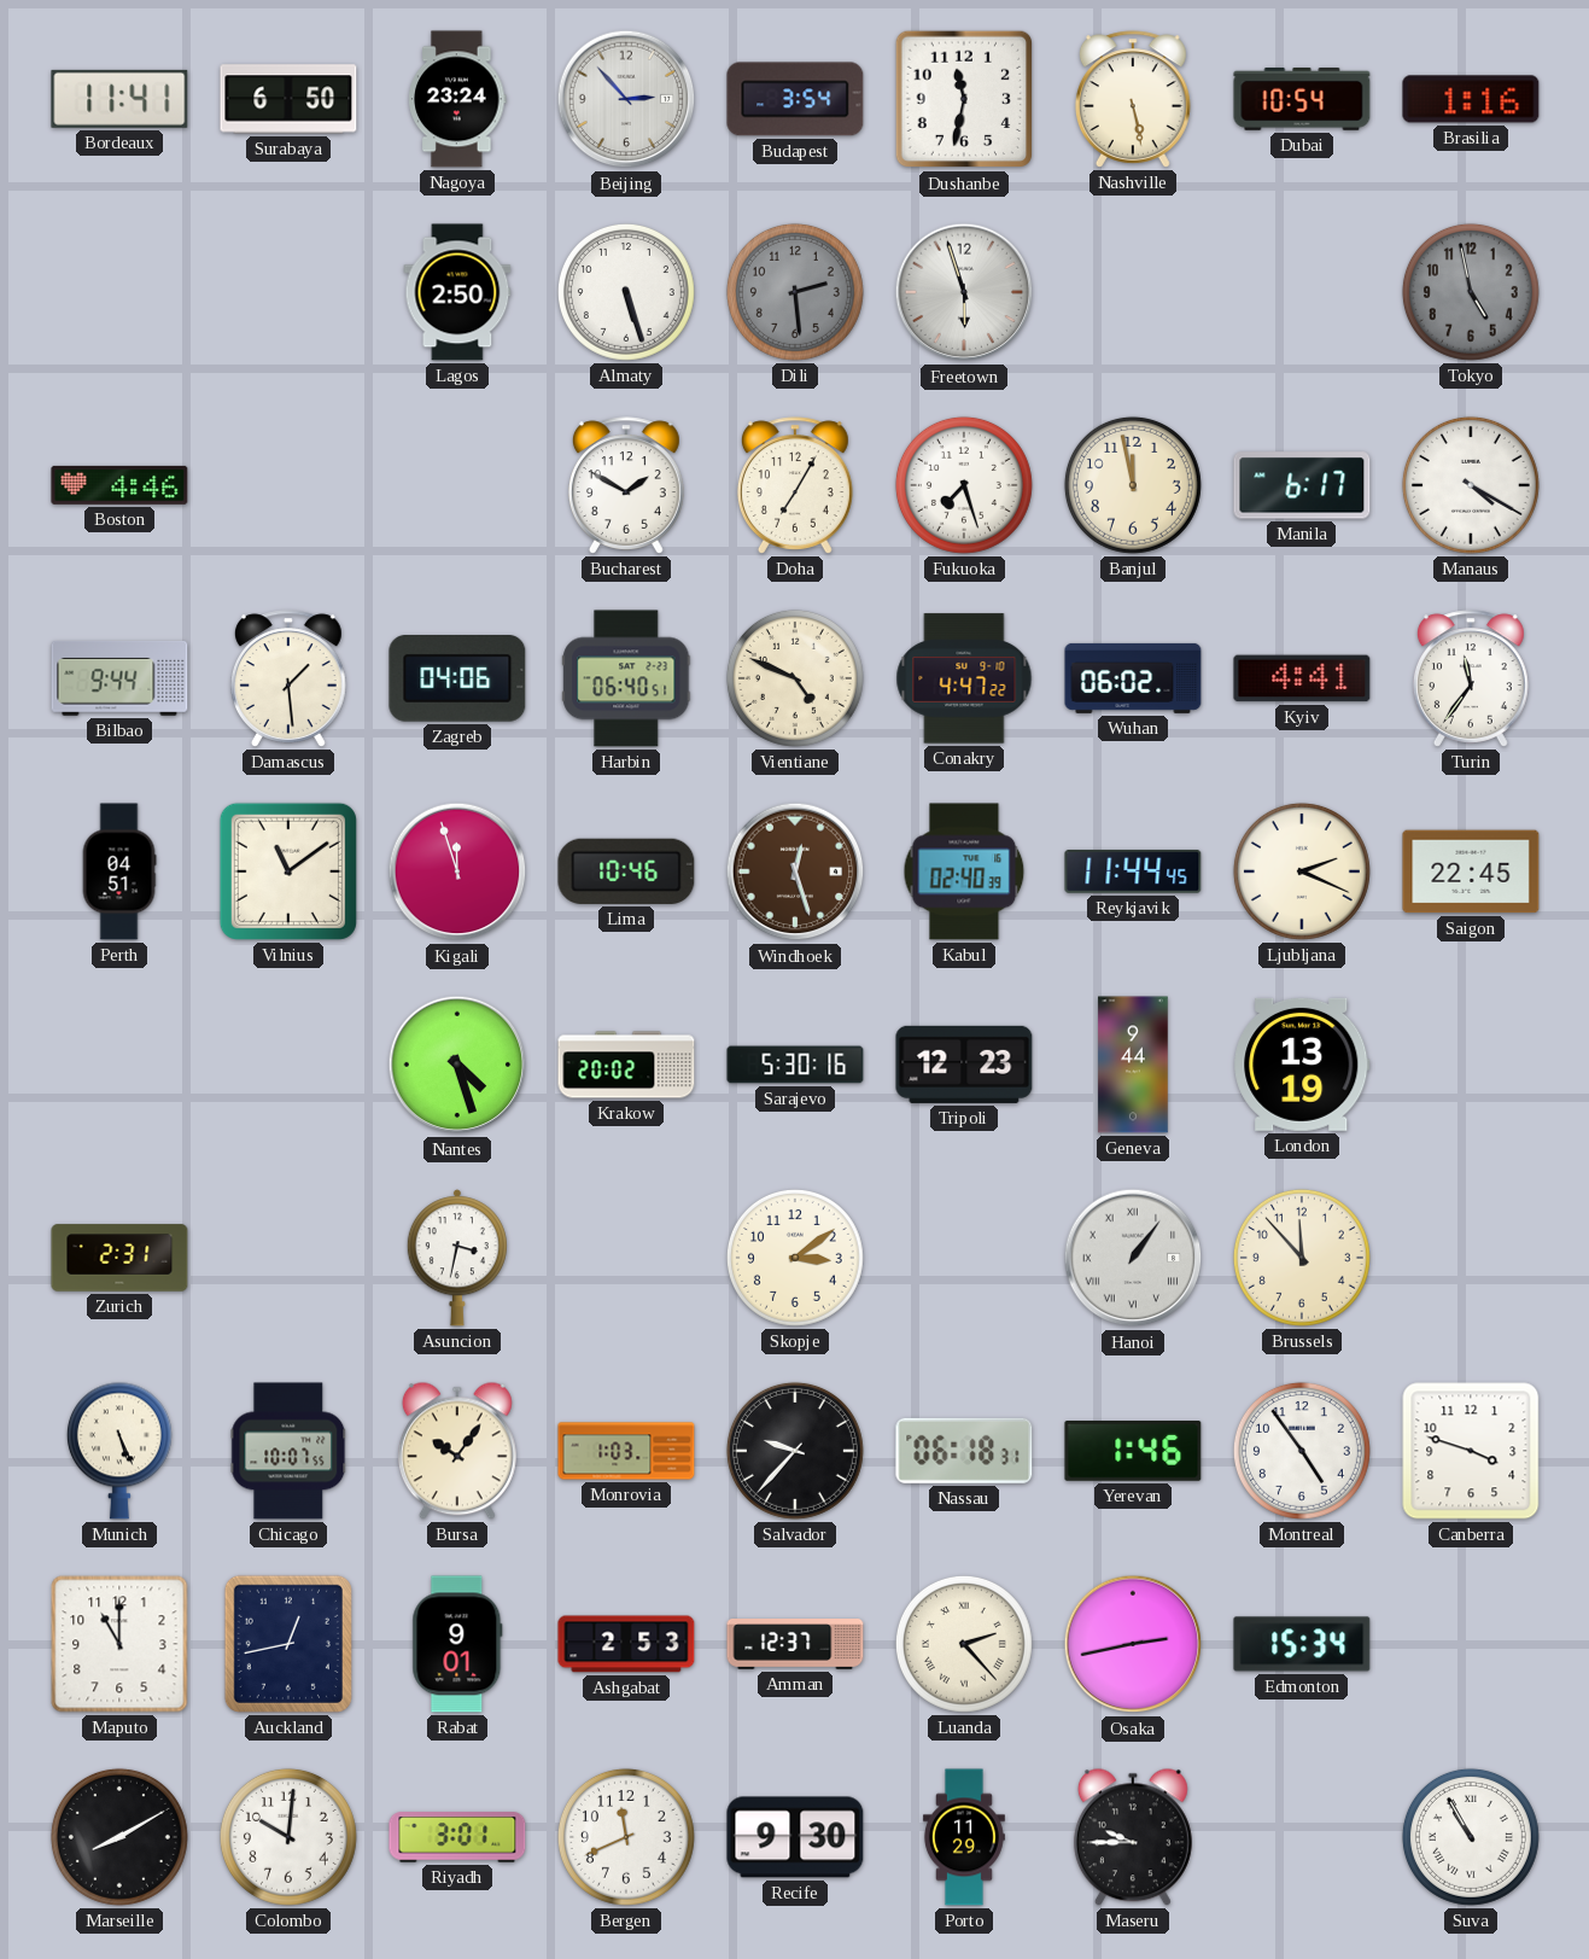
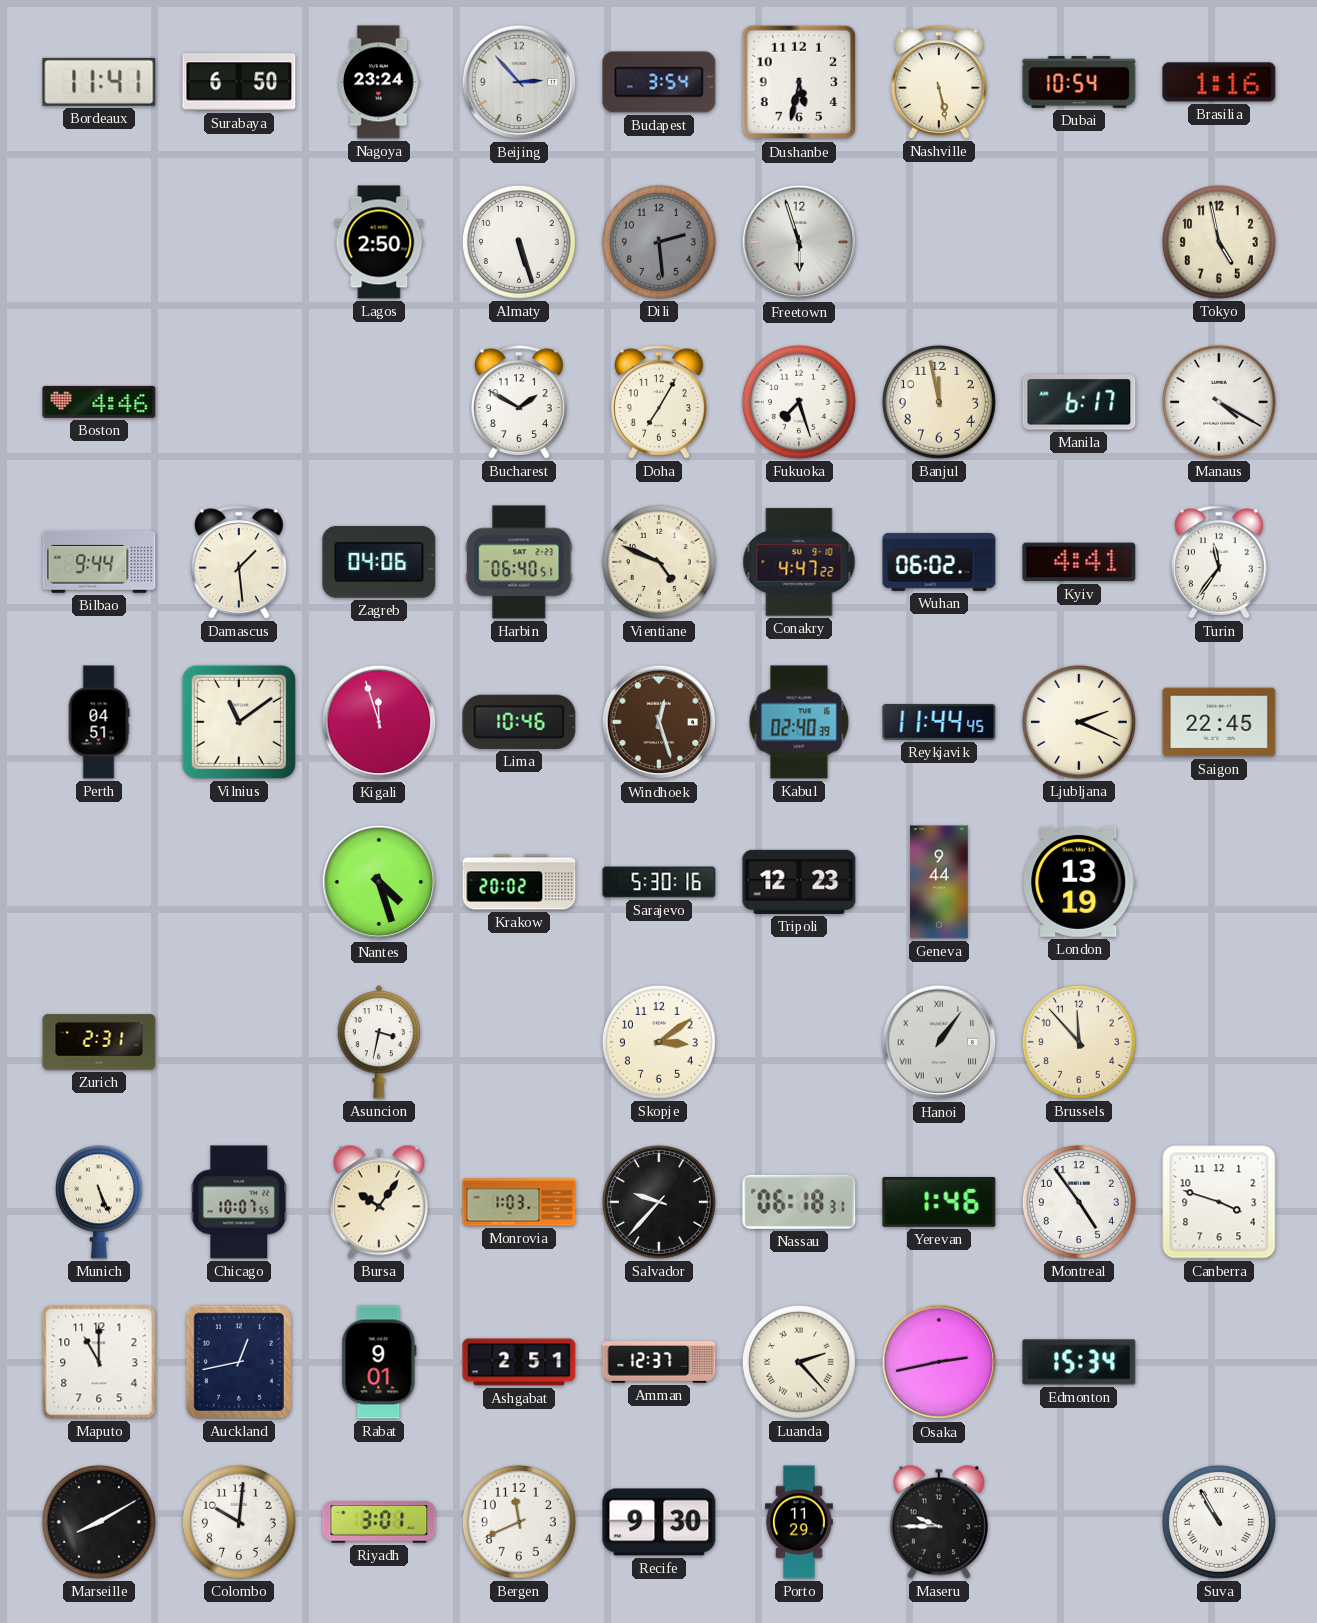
Dushanbe: 11:32 -> 5:32
Tokyo dial: grey -> cream
Ashgabat: 2:53 -> 2:51
